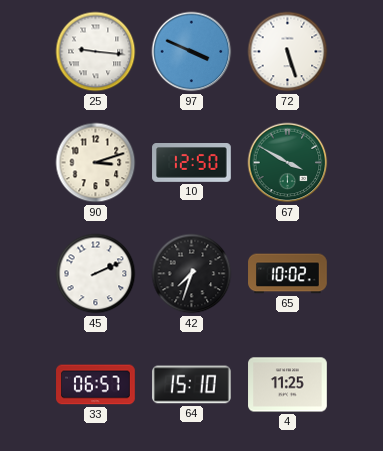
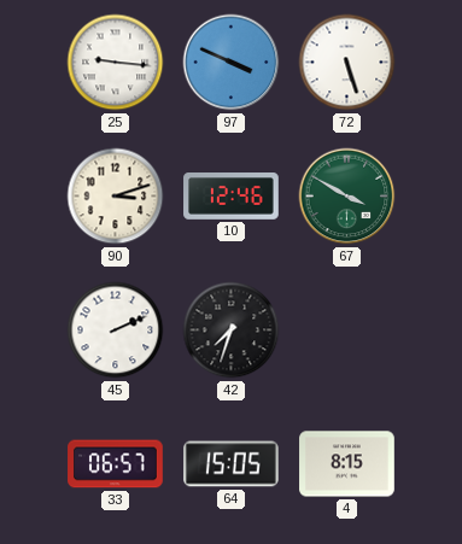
10: 12:50 -> 12:46
65: 10:02 -> none
64: 15:10 -> 15:05
4: 11:25 -> 8:15
